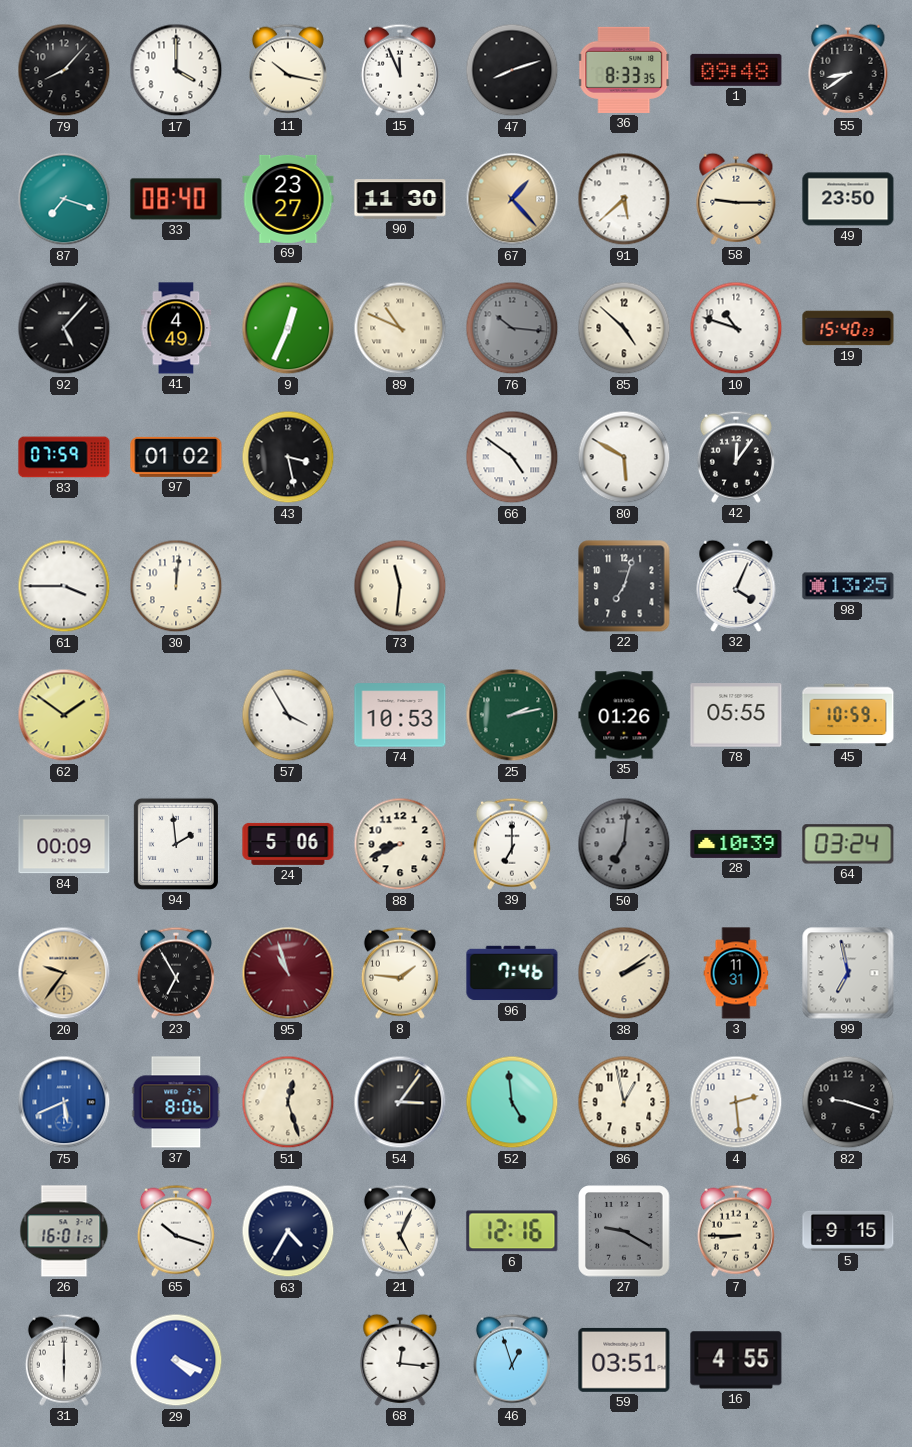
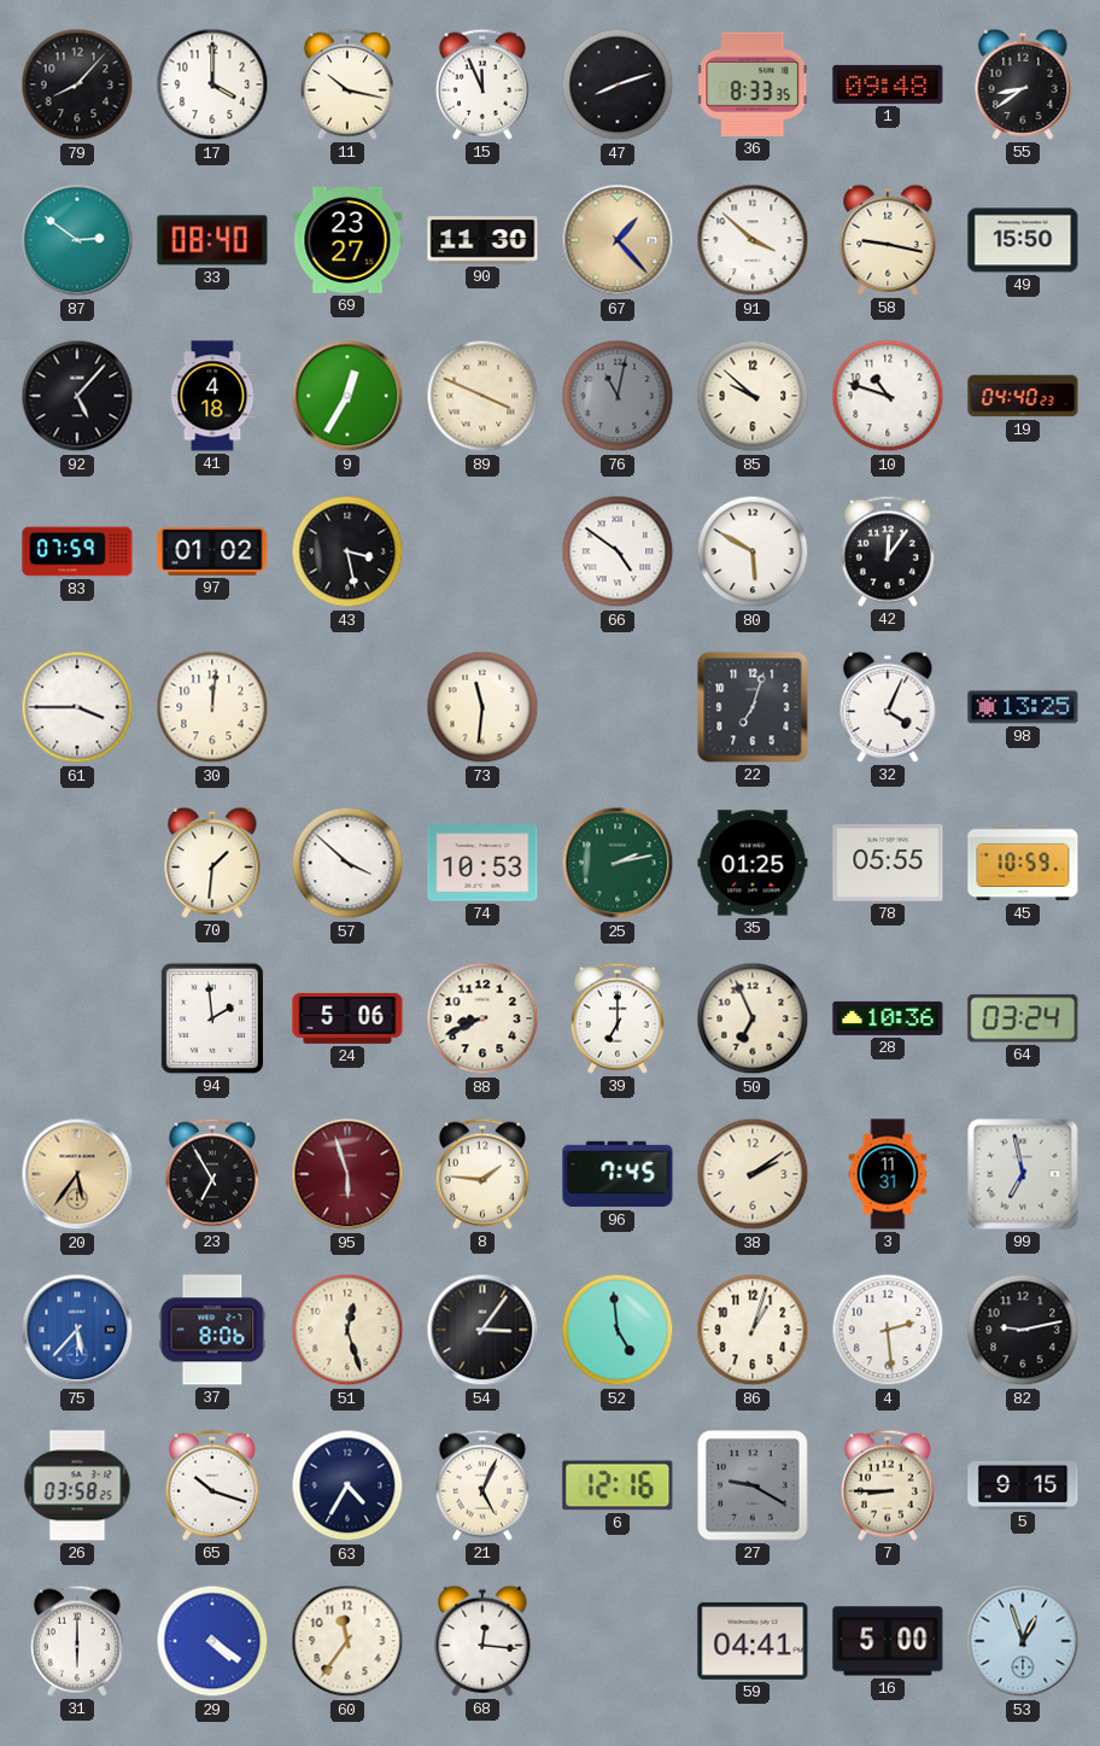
87: 7:18 -> 2:51
91: 5:38 -> 3:52
58: 9:15 -> 9:17
49: 23:50 -> 15:50
41: 4:49 -> 4:18
9: 12:34 -> 12:35
89: 10:49 -> 3:49
76: 10:16 -> 11:02
85: 4:52 -> 9:52
19: 15:40 -> 04:40
62: 1:51 -> none
70: none -> 1:31
57: 3:55 -> 3:52
35: 01:26 -> 01:25
84: 00:09 -> none
50: 7:01 -> 6:56
50 dial: grey -> cream
28: 10:39 -> 10:36
20: 9:36 -> 5:36
95: 10:57 -> 5:57
96: 7:46 -> 7:45
75: 5:41 -> 5:37
86: 12:58 -> 1:03
82: 9:18 -> 9:13
26: 16:01 -> 03:58
29: 4:19 -> 4:21
60: none -> 11:36
46: 12:57 -> none
59: 03:51 -> 04:41
16: 4:55 -> 5:00
53: none -> 12:57
